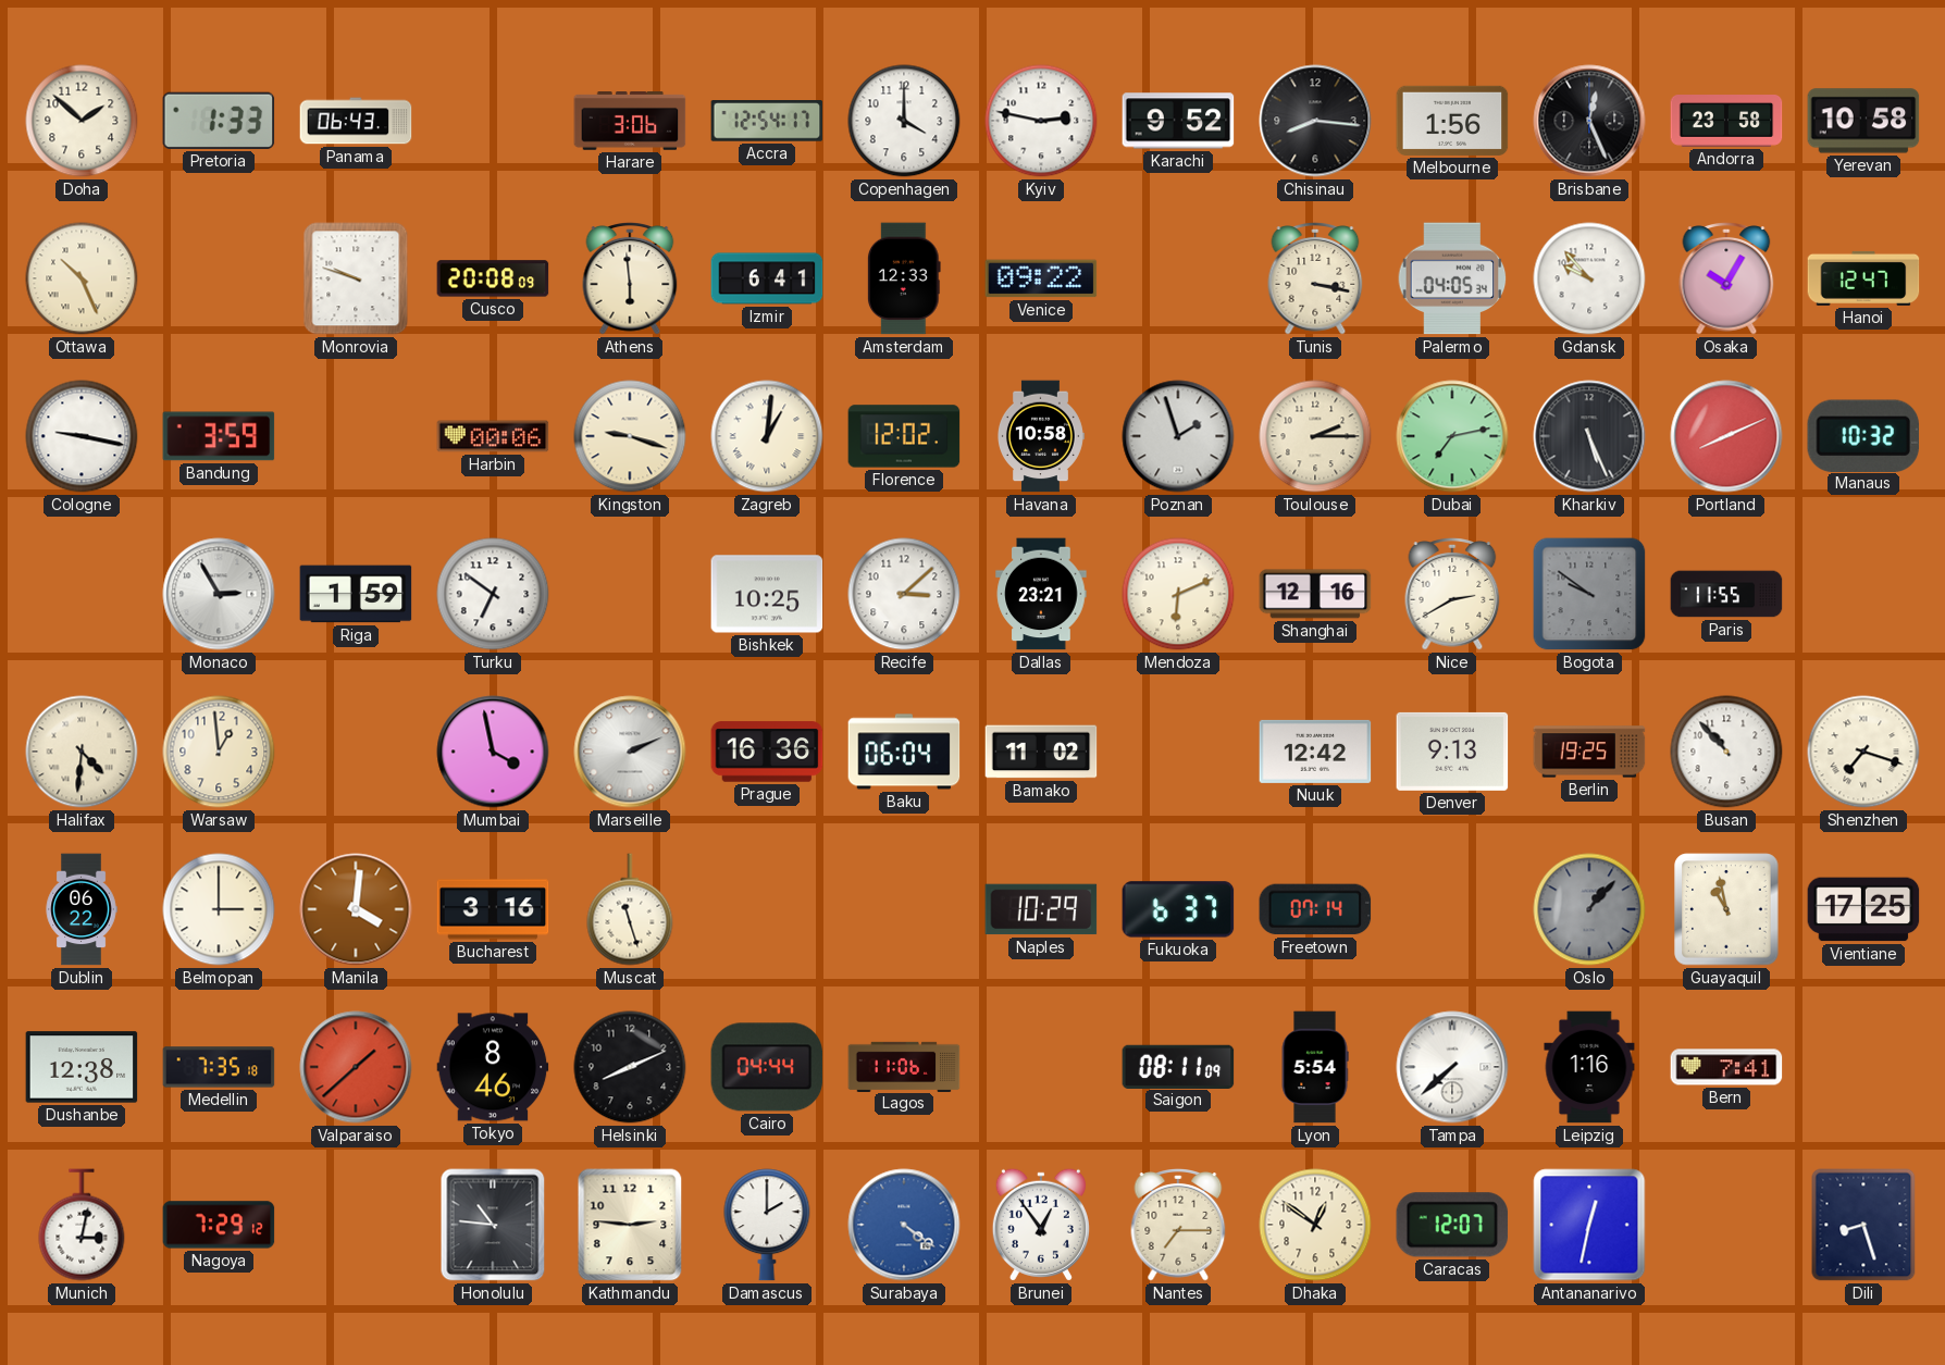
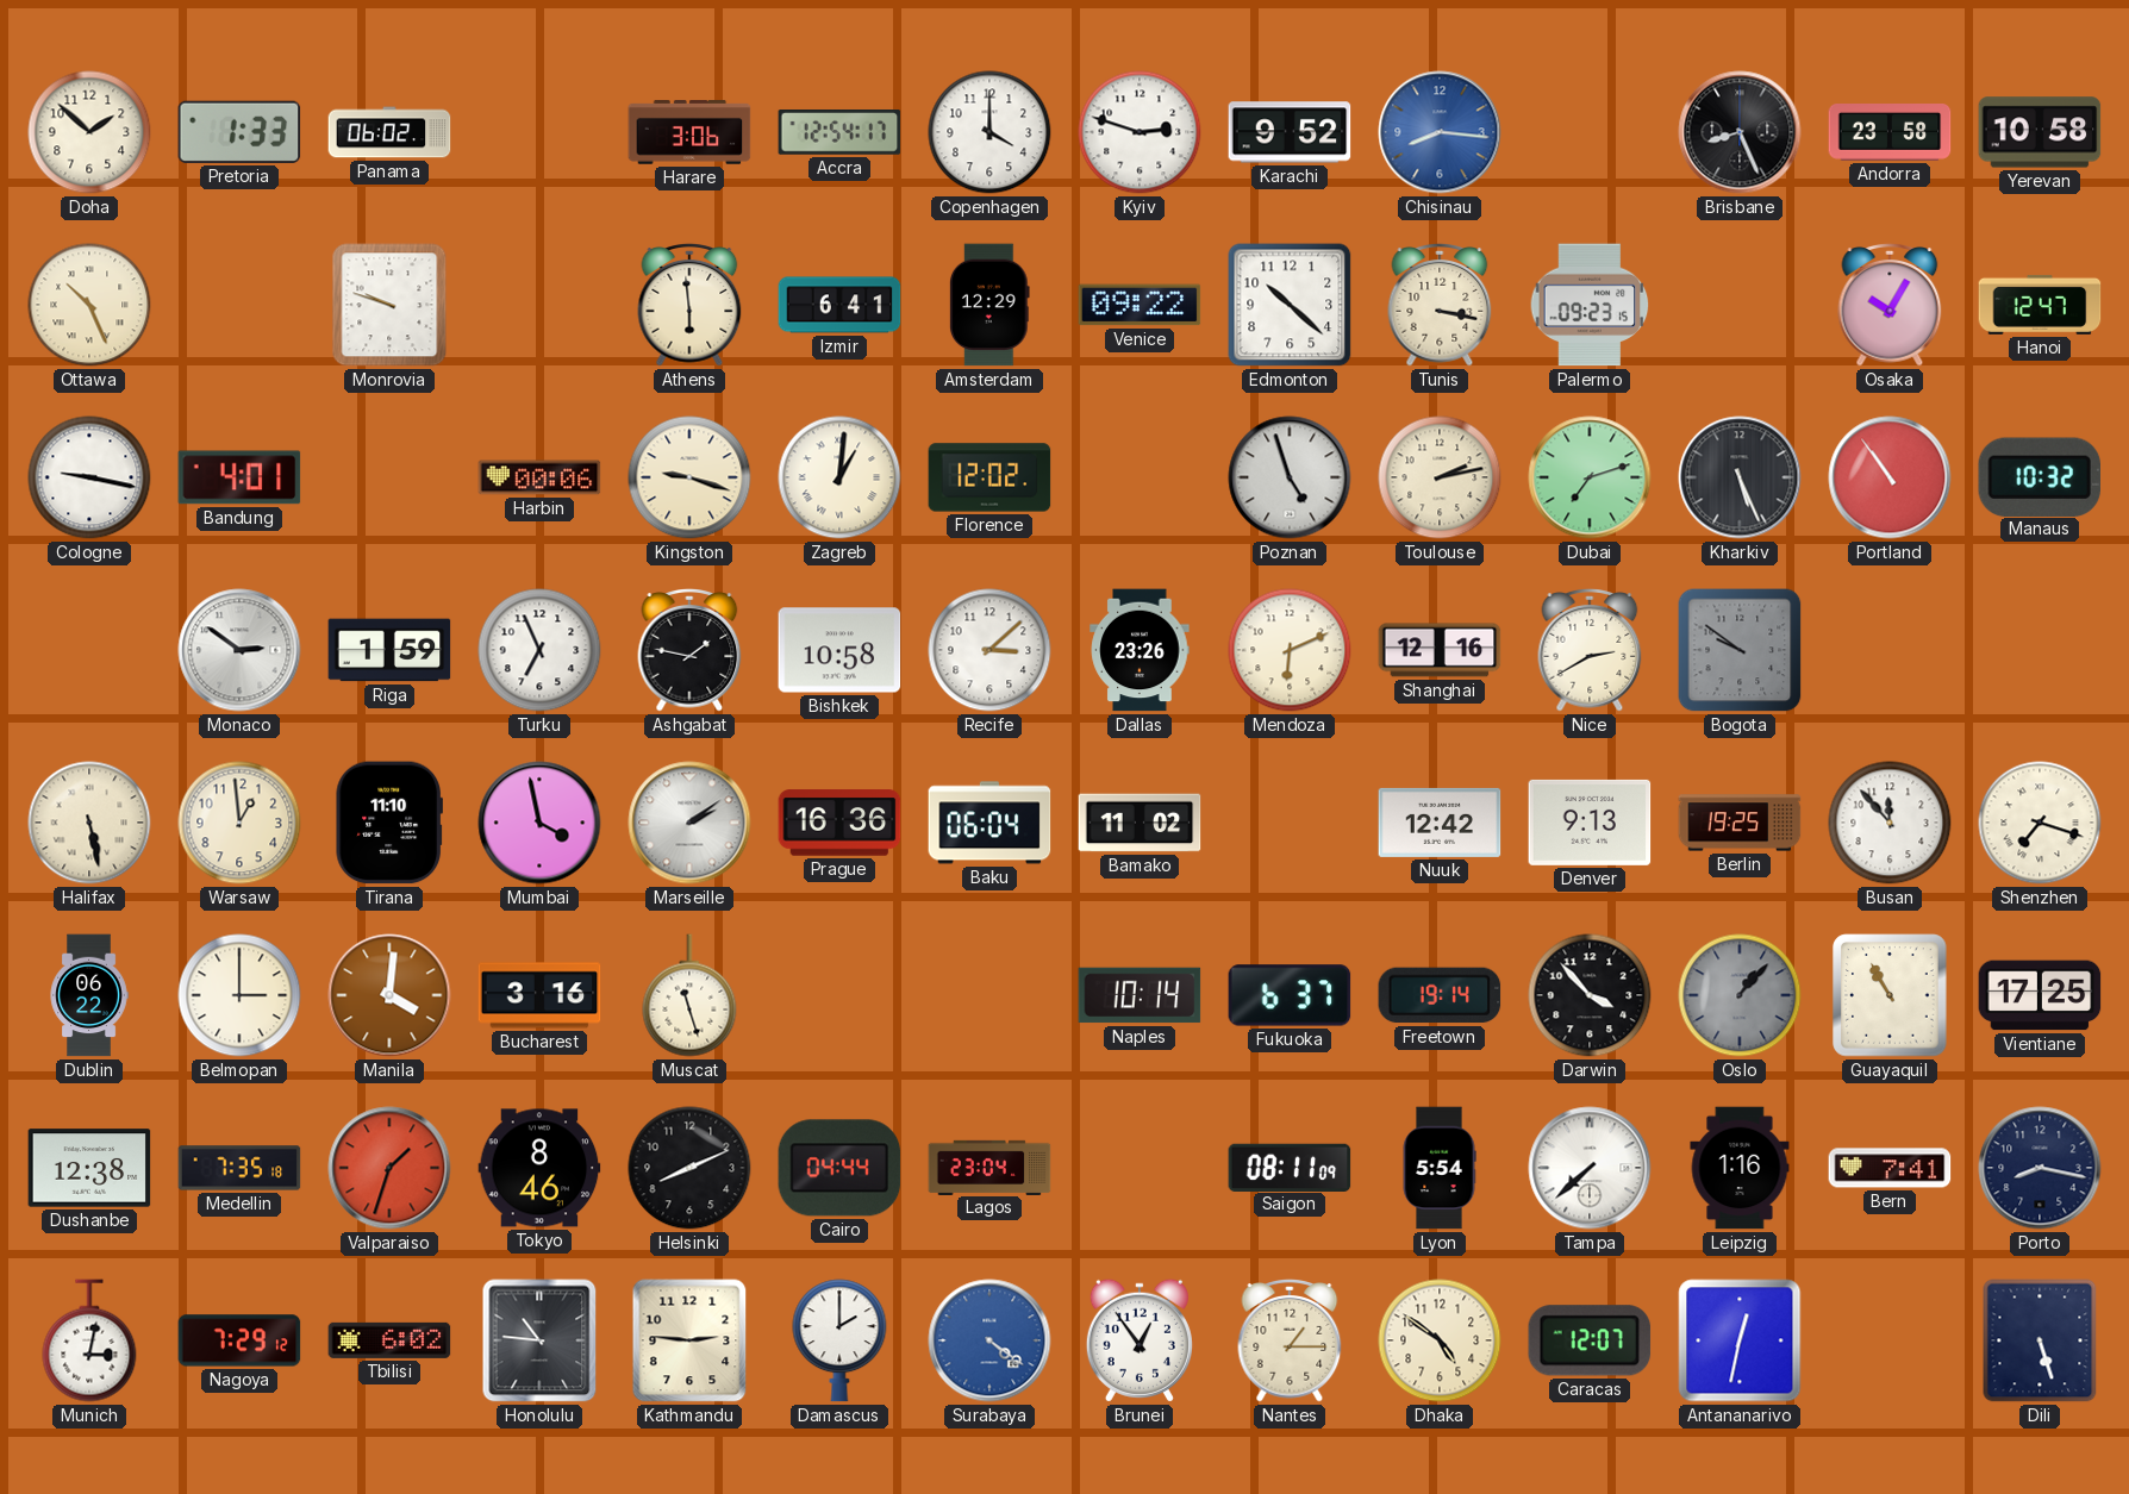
Panama: 06:43 -> 06:02
Kyiv: 2:47 -> 2:48
Chisinau dial: black -> blue
Melbourne: 1:56 -> none
Brisbane: 12:26 -> 8:26
Cusco: 20:08 -> none
Amsterdam: 12:33 -> 12:29
Edmonton: none -> 10:22
Palermo: 04:05 -> 09:23
Gdansk: 9:53 -> none
Bandung: 3:59 -> 4:01
Havana: 10:58 -> none
Poznan: 1:57 -> 4:57
Toulouse: 2:15 -> 2:13
Dubai: 7:13 -> 7:12
Portland: 8:11 -> 10:54
Monaco: 2:55 -> 2:51
Turku: 6:51 -> 6:56
Ashgabat: none -> 1:47
Bishkek: 10:25 -> 10:58
Dallas: 23:21 -> 23:26
Paris: 11:55 -> none
Halifax: 4:31 -> 5:28
Tirana: none -> 11:10
Marseille: 2:11 -> 2:09
Busan: 10:53 -> 11:53
Naples: 10:29 -> 10:14
Freetown: 07:14 -> 19:14
Darwin: none -> 3:53
Guayaquil: 10:58 -> 10:55
Valparaiso: 1:38 -> 1:33
Lagos: 11:06 -> 23:04
Porto: none -> 8:17
Tbilisi: none -> 6:02
Nantes: 7:15 -> 1:15
Dhaka: 12:51 -> 4:51
Dili: 8:27 -> 5:27
